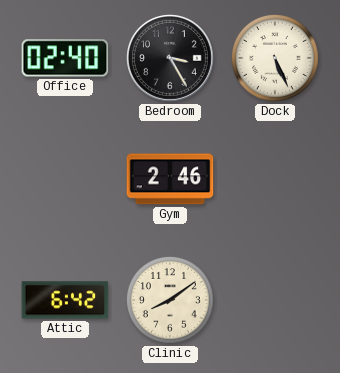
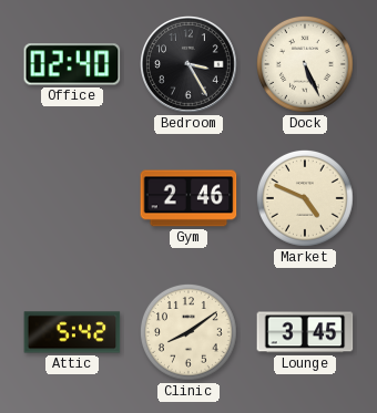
Market: none -> 4:49
Attic: 6:42 -> 5:42
Lounge: none -> 3:45
